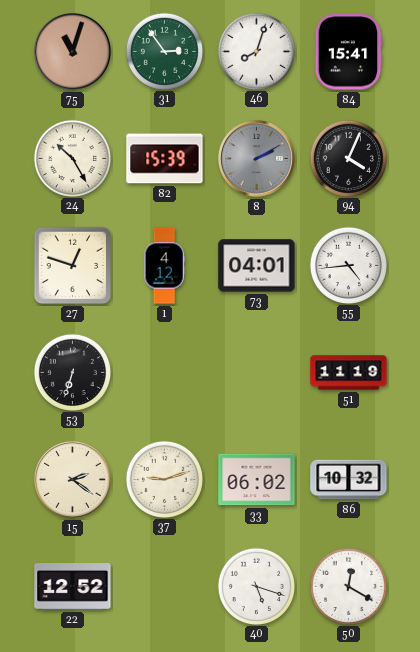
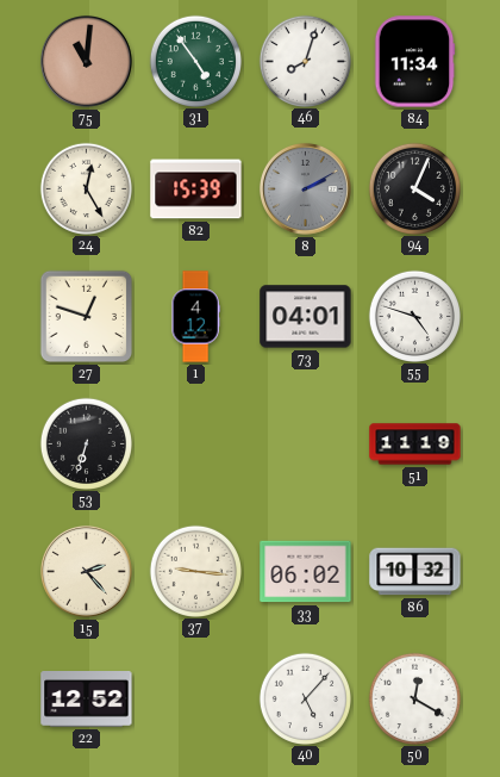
75: 11:03 -> 11:01
31: 2:54 -> 4:54
84: 15:41 -> 11:34
24: 10:25 -> 12:25
55: 4:44 -> 4:48
15: 2:21 -> 2:23
37: 9:12 -> 9:16
40: 5:18 -> 5:07
